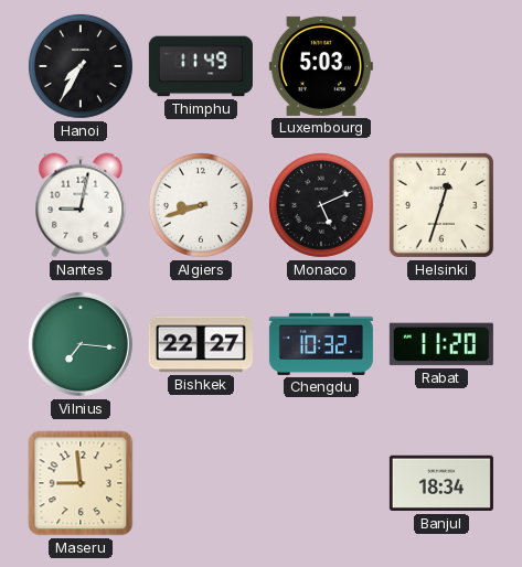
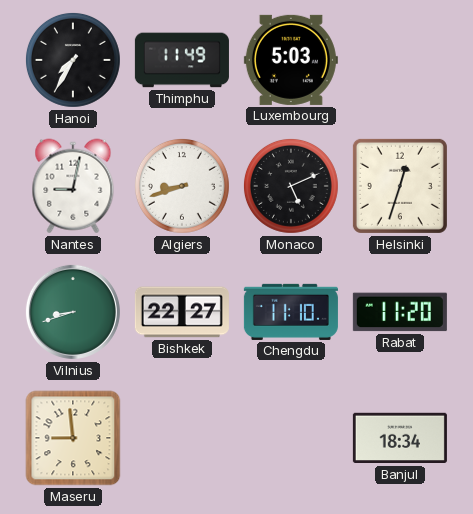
Vilnius: 7:16 -> 8:42
Chengdu: 10:32 -> 11:10
